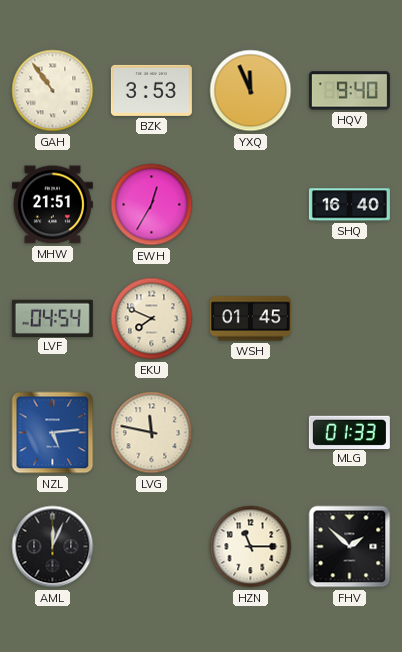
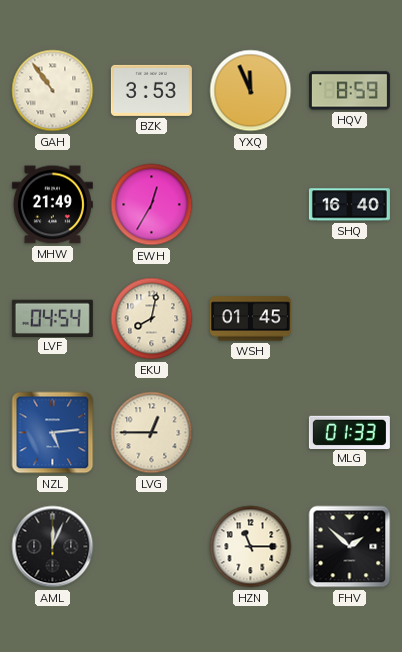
HQV: 9:40 -> 8:59
MHW: 21:51 -> 21:49
EKU: 7:49 -> 8:02
LVG: 11:47 -> 12:45
